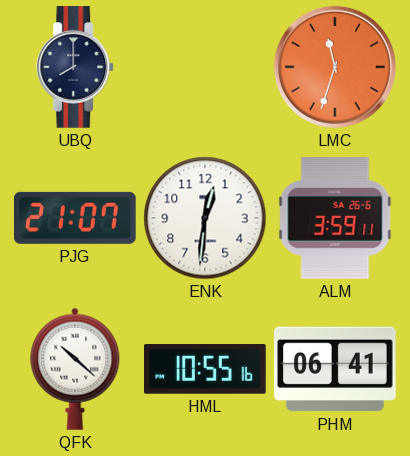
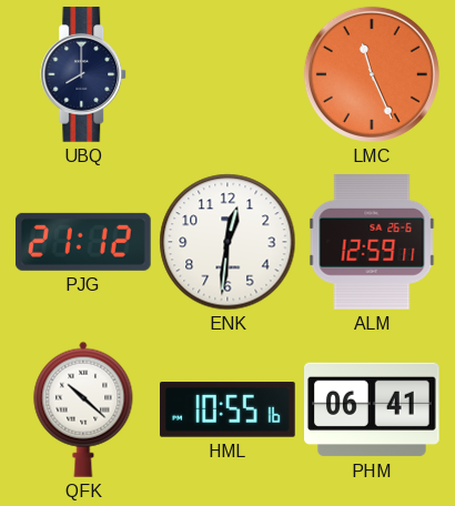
LMC: 11:33 -> 11:26
PJG: 21:07 -> 21:12
ALM: 3:59 -> 12:59
